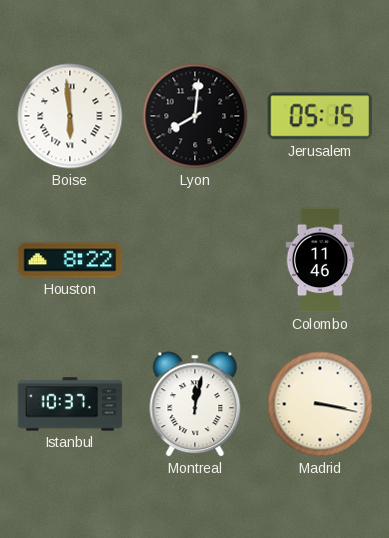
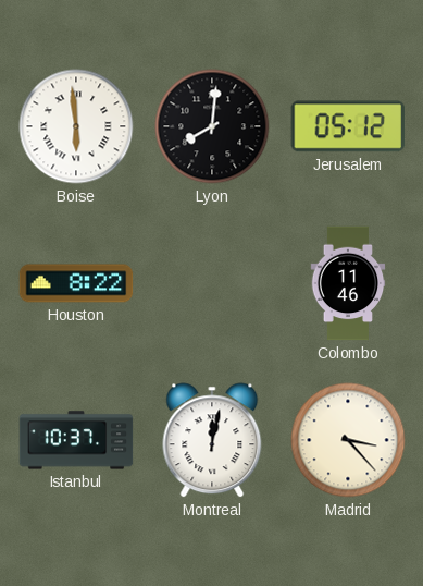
Jerusalem: 05:15 -> 05:12
Madrid: 3:17 -> 3:23
